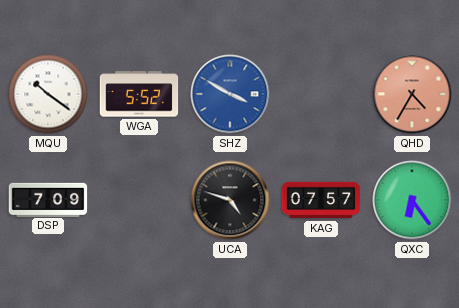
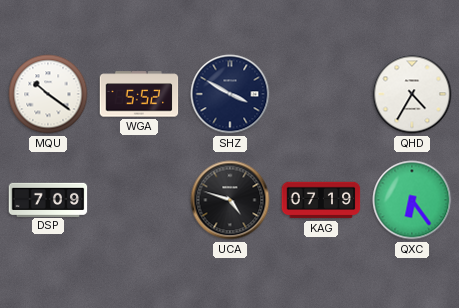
SHZ dial: blue -> navy
QHD dial: salmon -> white
KAG: 07:57 -> 07:19
